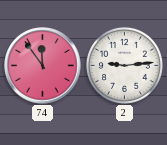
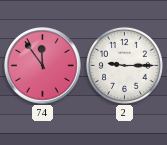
2: 9:14 -> 9:15
